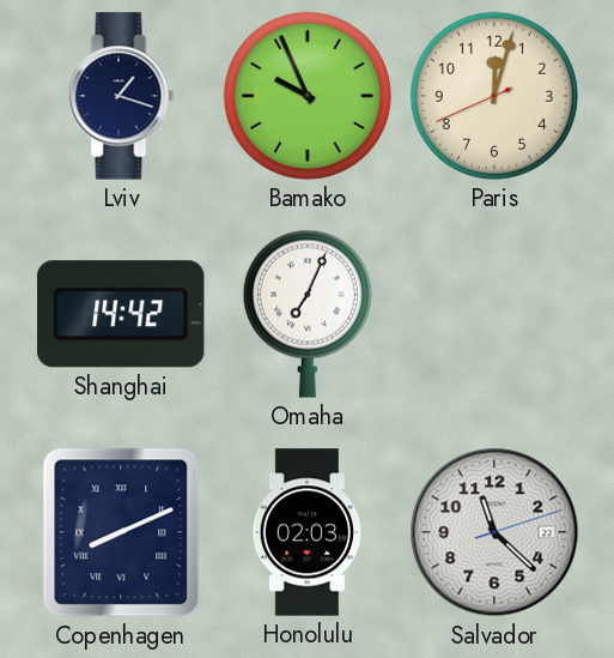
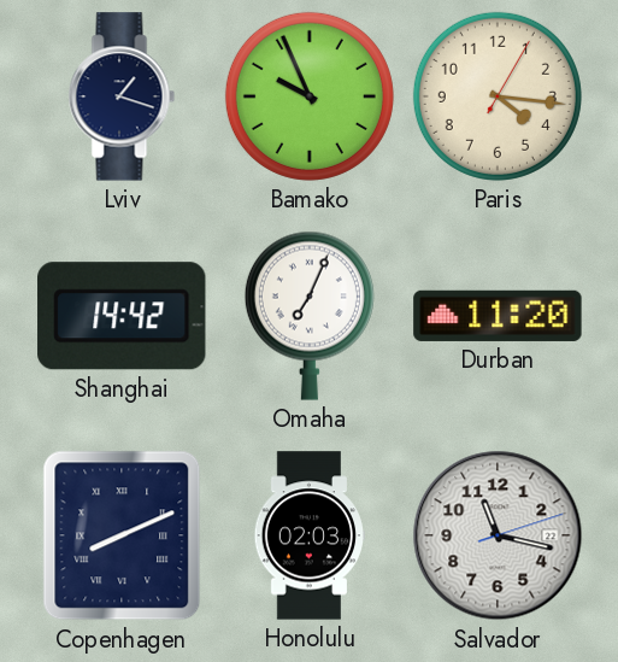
Paris: 12:02 -> 4:16
Durban: none -> 11:20
Salvador: 11:22 -> 11:17
